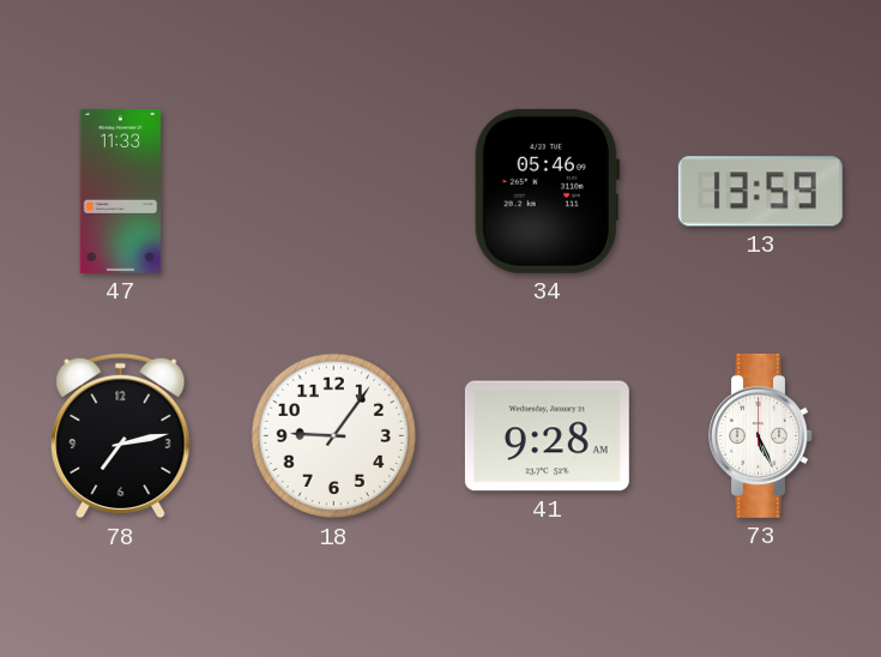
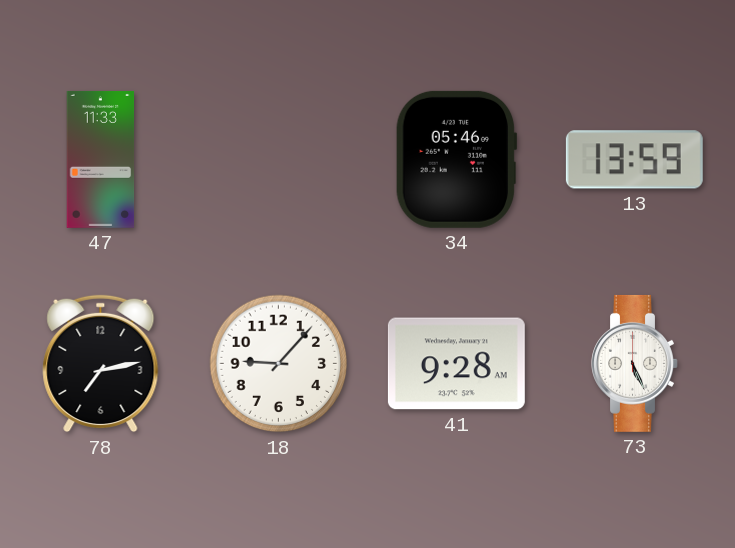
18: 9:06 -> 9:07
